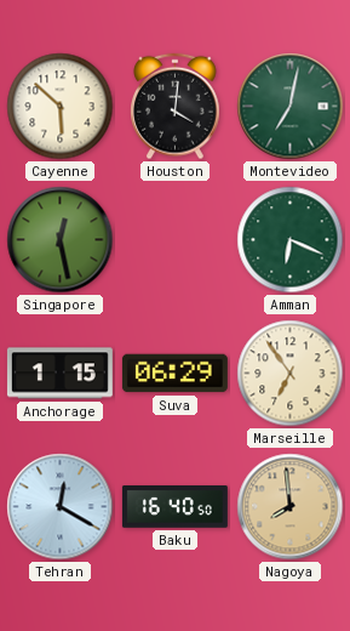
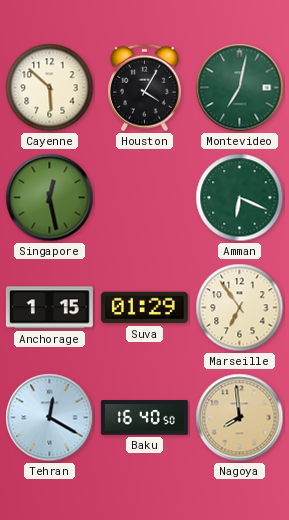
Houston: 4:01 -> 4:05
Suva: 06:29 -> 01:29
